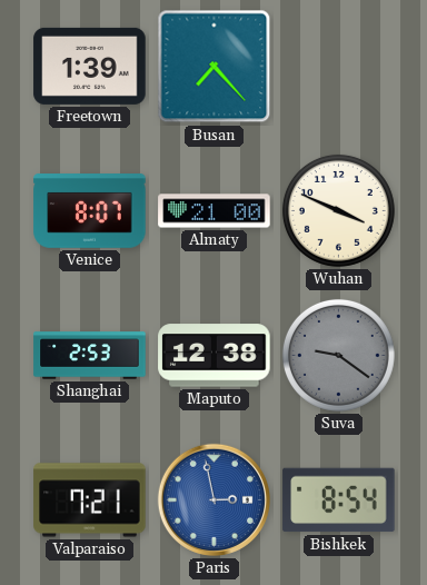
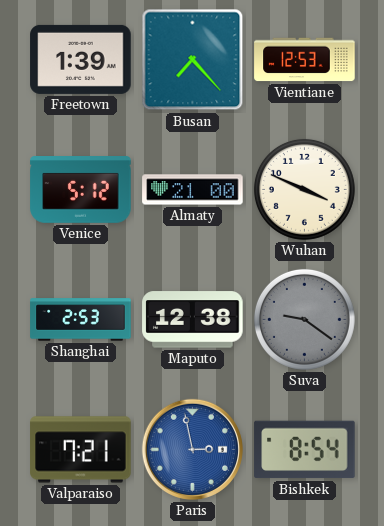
Vientiane: none -> 12:53
Venice: 8:07 -> 5:12
